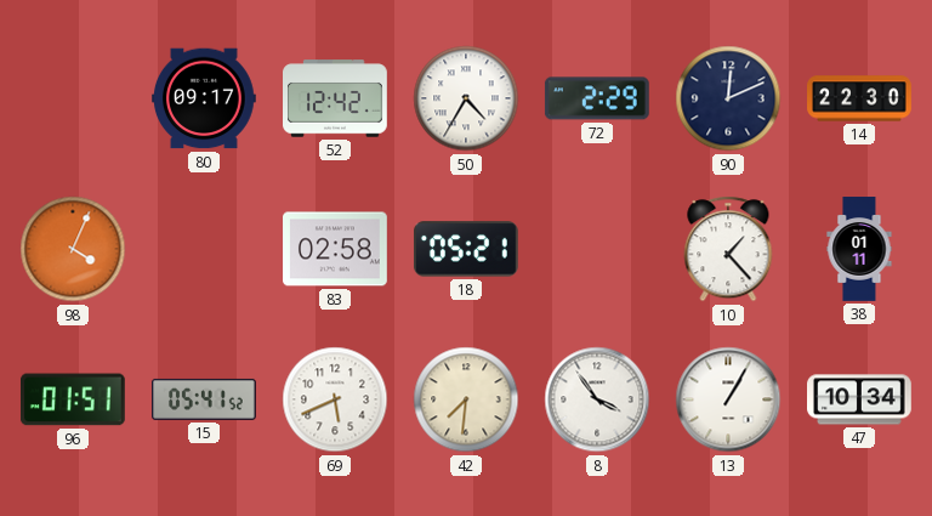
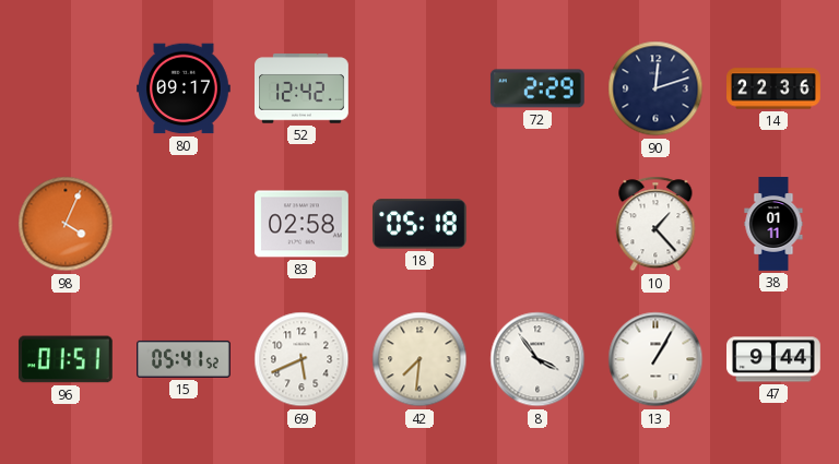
50: 4:35 -> none
90: 12:11 -> 12:12
14: 22:30 -> 22:36
18: 05:21 -> 05:18
47: 10:34 -> 9:44
